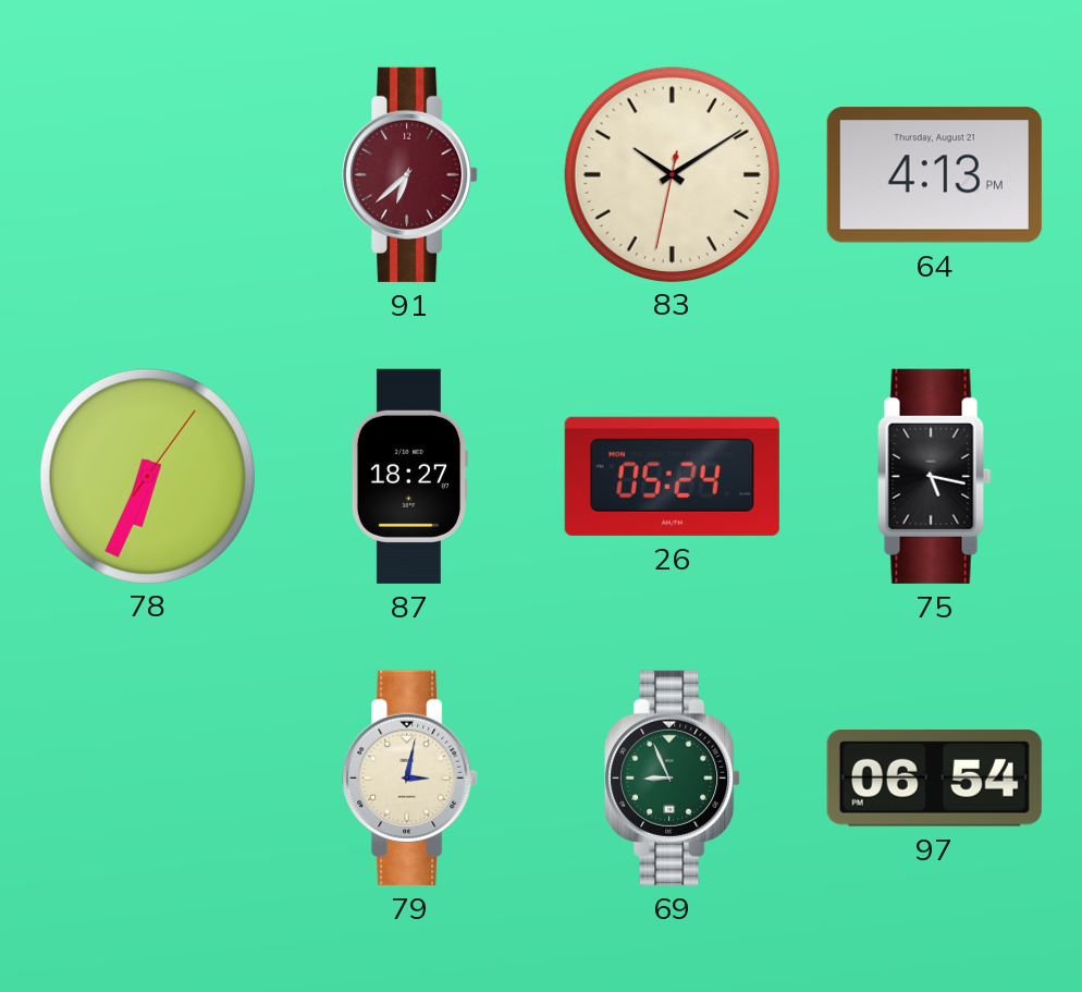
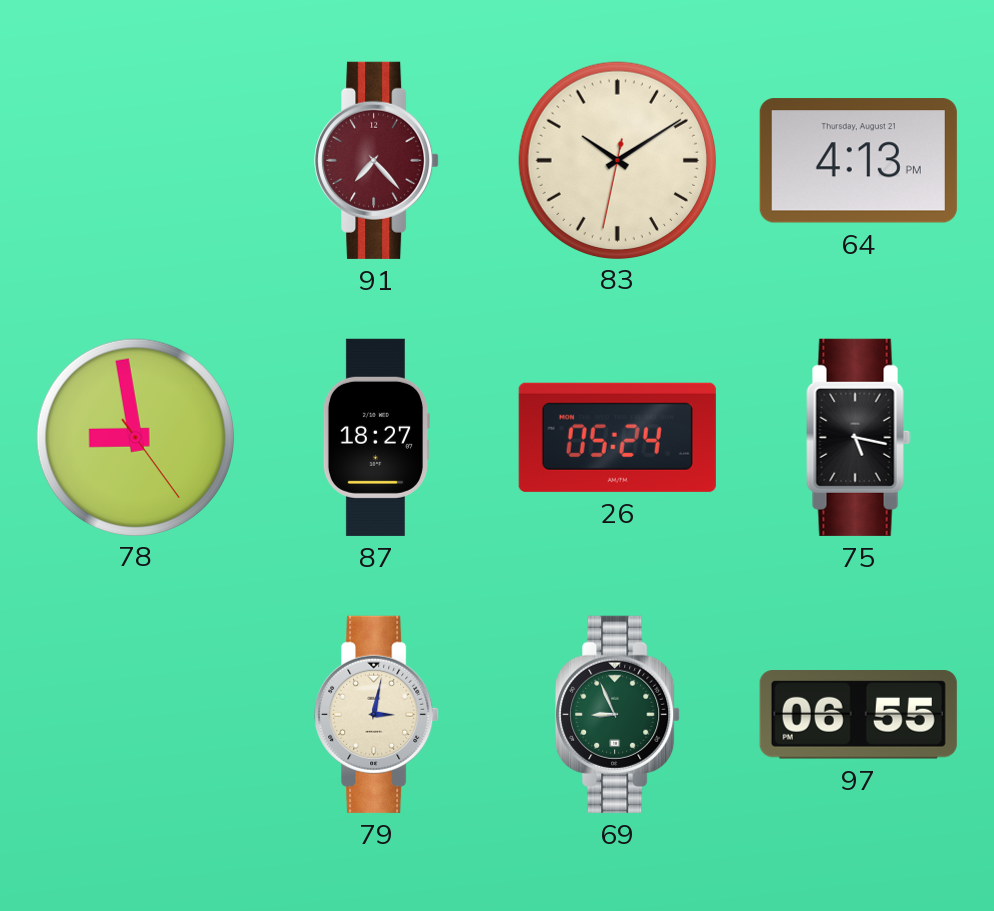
91: 6:38 -> 7:23
78: 6:34 -> 8:58
97: 06:54 -> 06:55
